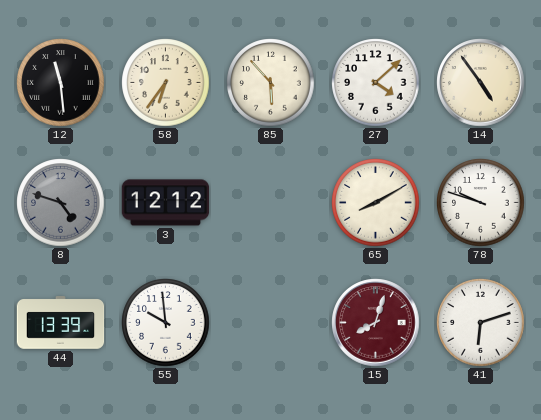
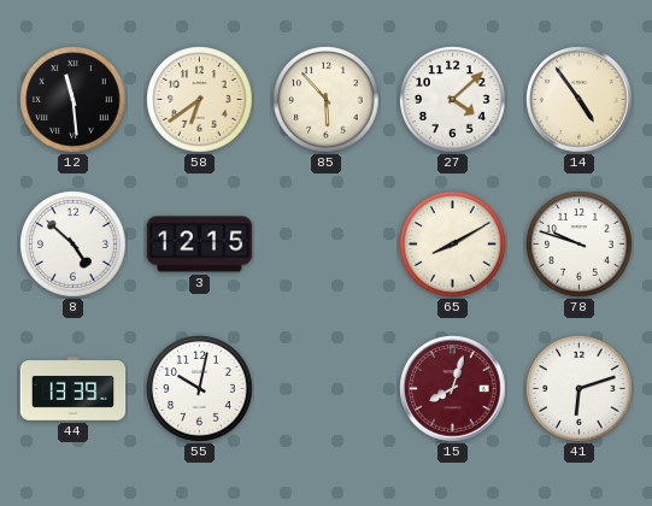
58: 6:36 -> 6:39
8: 4:48 -> 4:52
8 dial: grey -> white
3: 12:12 -> 12:15
55: 9:59 -> 10:02
